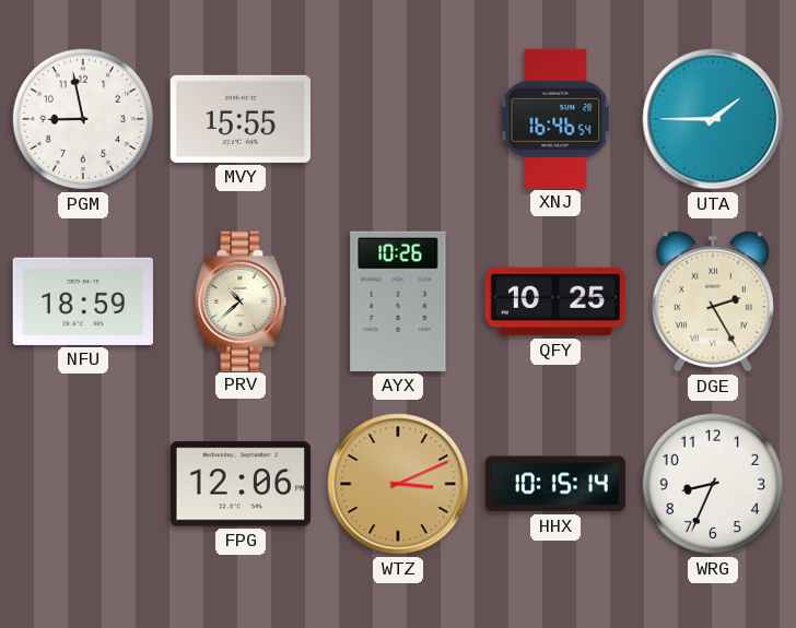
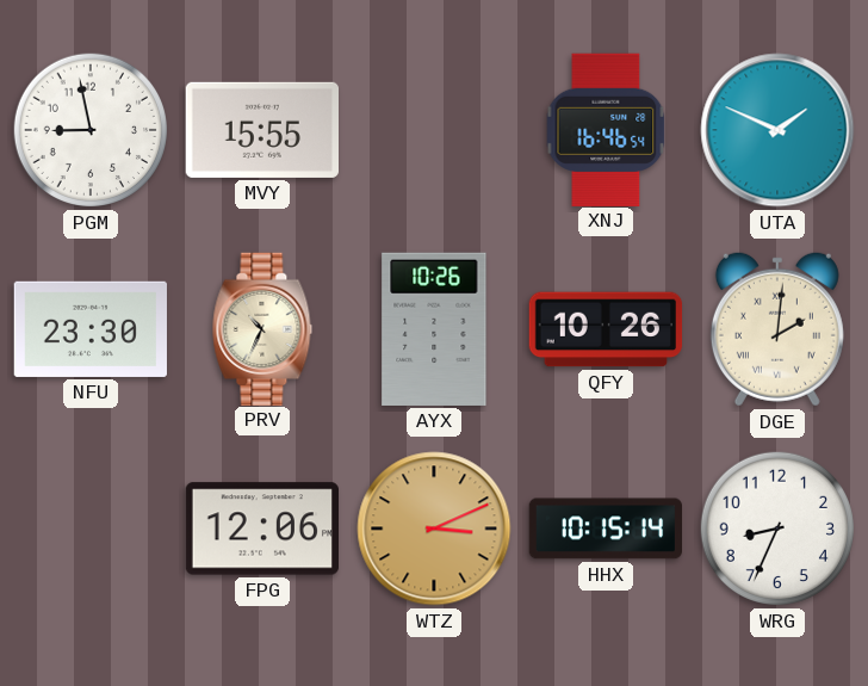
UTA: 1:45 -> 1:49
NFU: 18:59 -> 23:30
PRV: 10:38 -> 10:34
QFY: 10:25 -> 10:26
DGE: 2:25 -> 2:01
